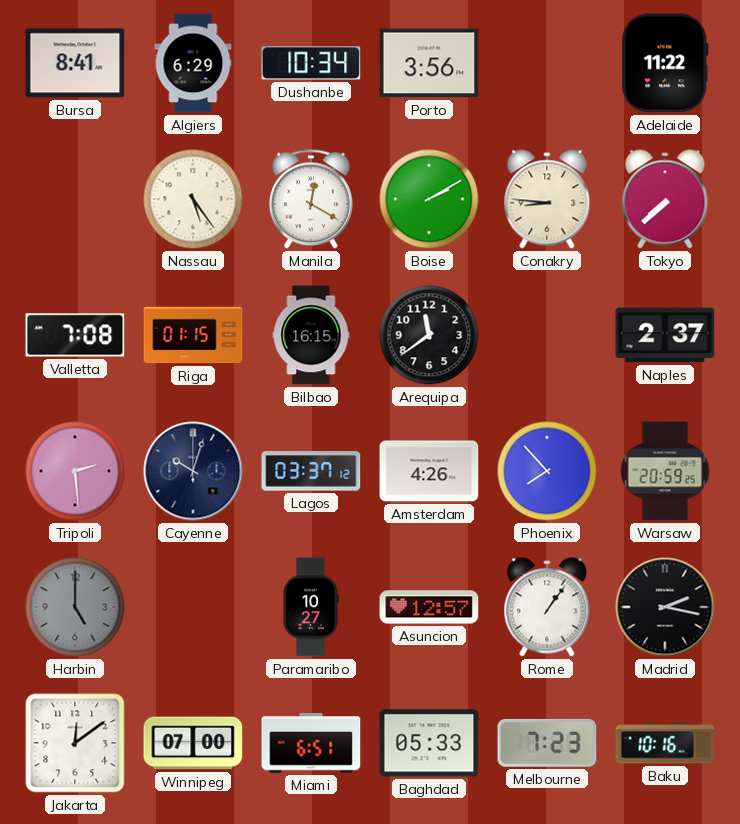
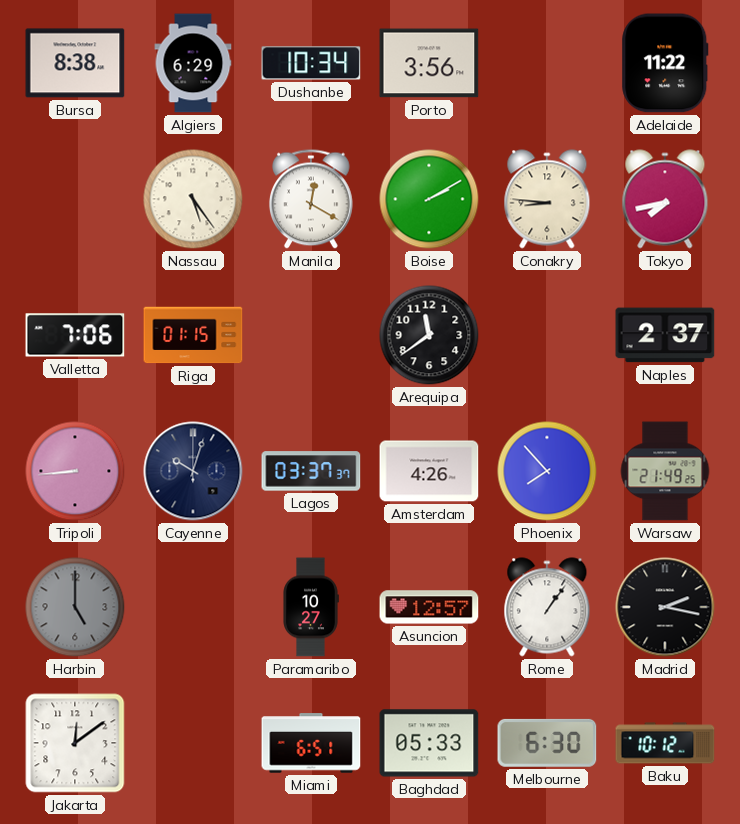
Bursa: 8:41 -> 8:38
Tokyo: 7:38 -> 7:43
Valletta: 7:08 -> 7:06
Bilbao: 16:15 -> none
Tripoli: 2:29 -> 8:44
Lagos: 03:37:12 -> 03:37:37
Warsaw: 20:59 -> 21:49
Winnipeg: 07:00 -> none
Melbourne: 7:23 -> 6:30
Baku: 10:16 -> 10:12
